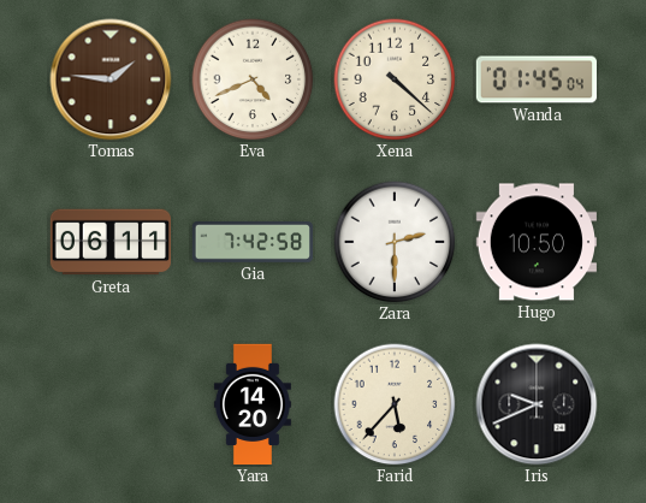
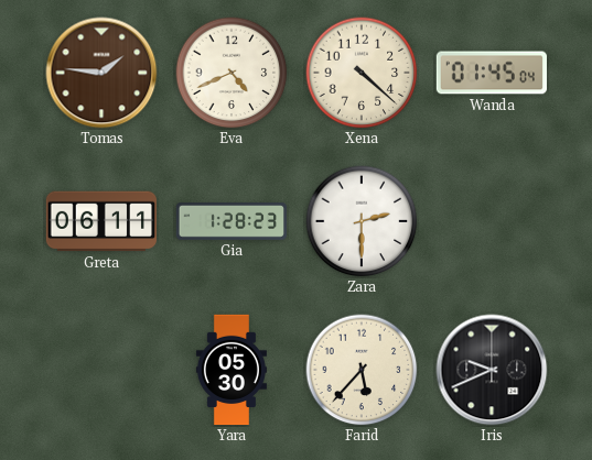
Gia: 7:42 -> 1:28
Hugo: 10:50 -> none
Yara: 14:20 -> 05:30
